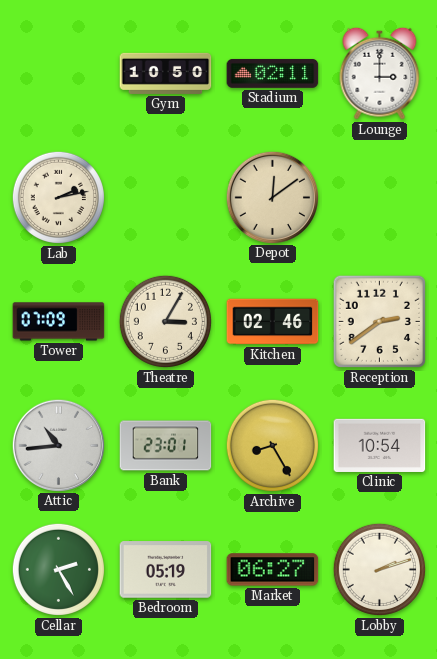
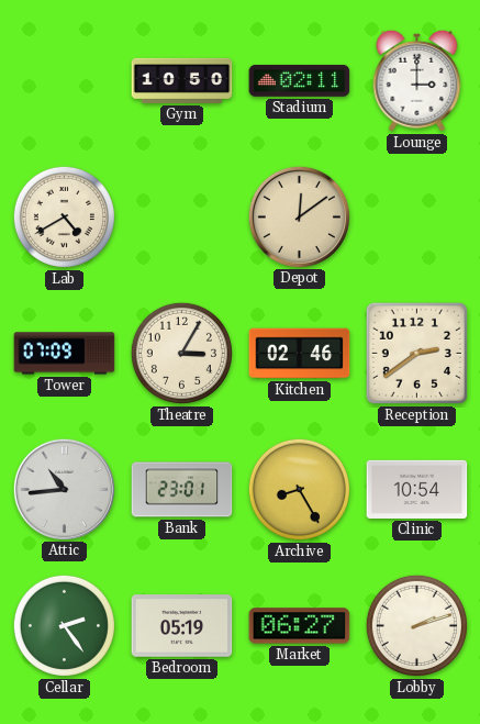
Lab: 2:13 -> 4:40
Cellar: 2:25 -> 2:24
